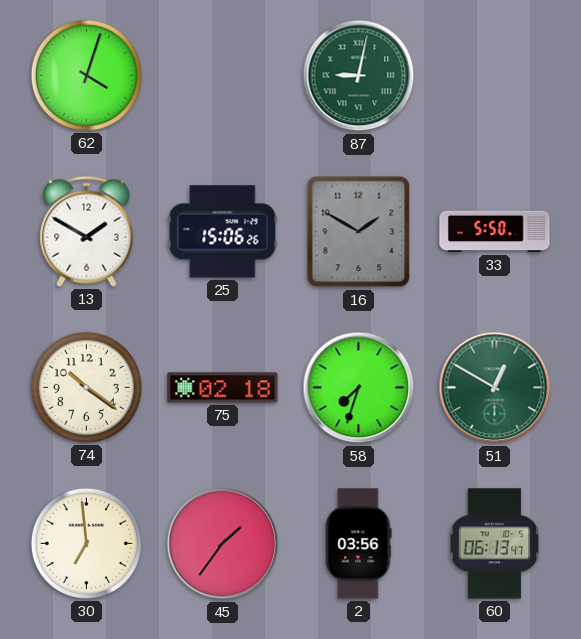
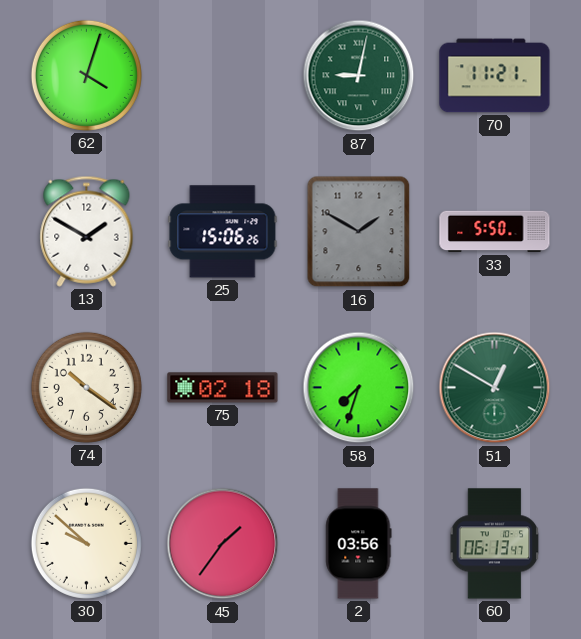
70: none -> 11:21
30: 6:59 -> 9:52
